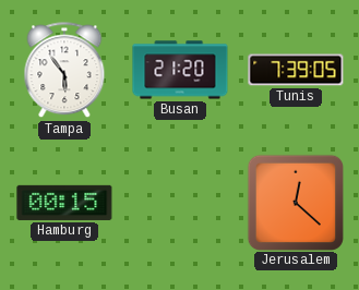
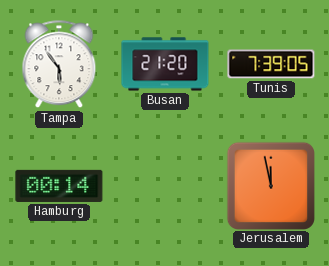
Hamburg: 00:15 -> 00:14
Jerusalem: 12:22 -> 11:58
